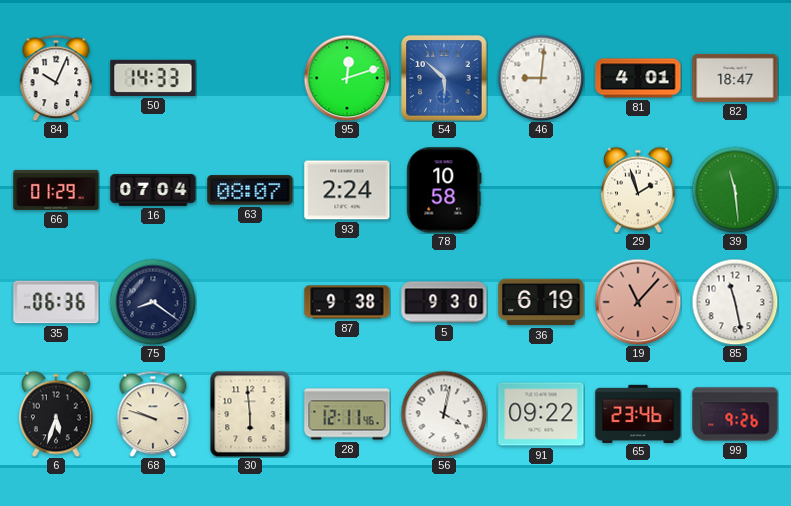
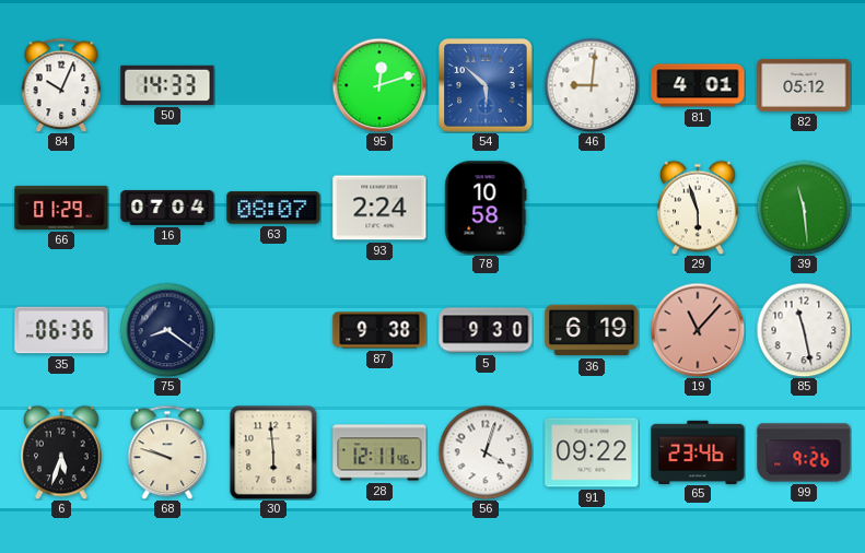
82: 18:47 -> 05:12
29: 1:57 -> 5:57
56: 4:02 -> 4:03
